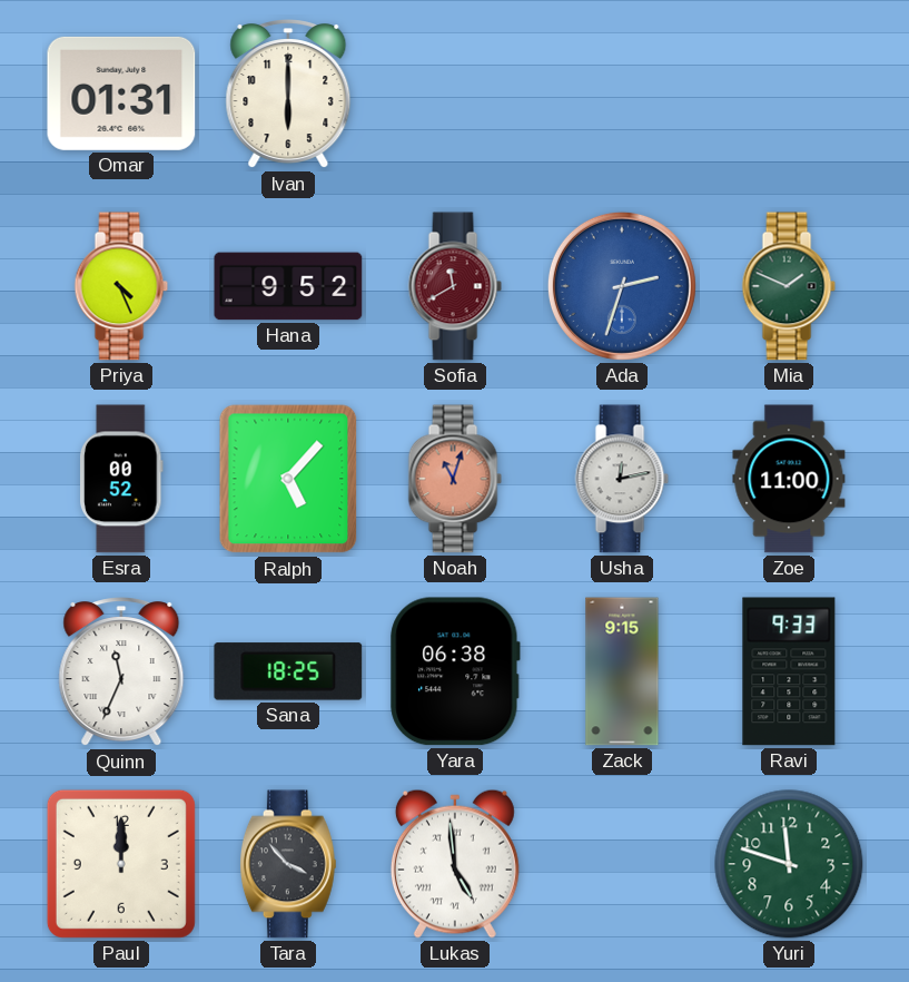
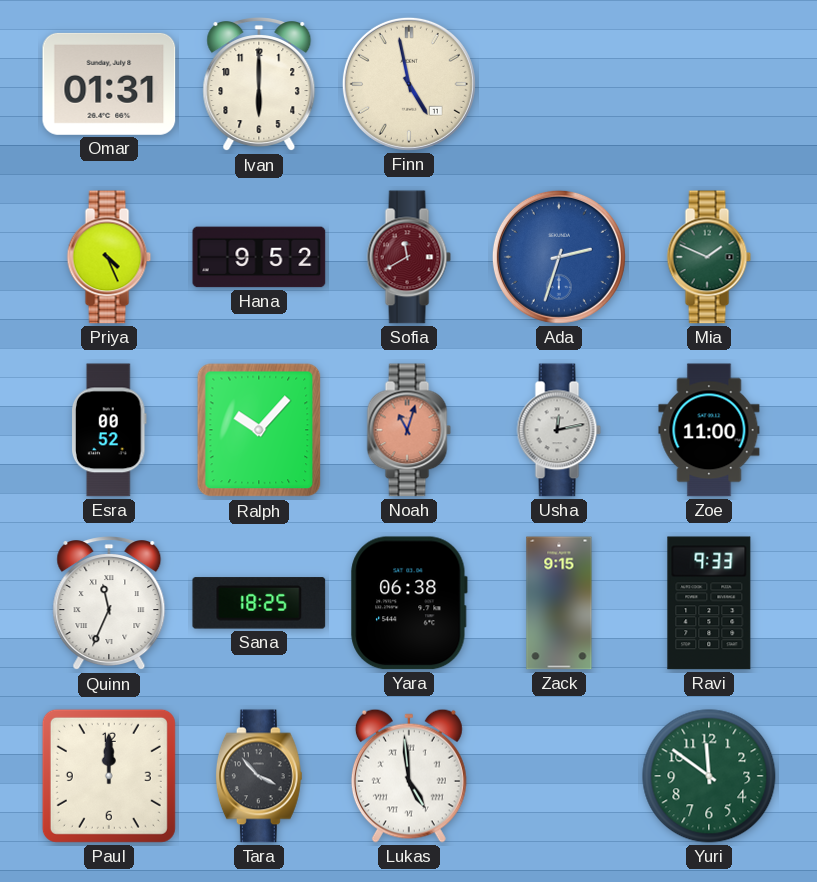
Finn: none -> 4:58
Ralph: 5:07 -> 10:07
Yuri: 11:48 -> 11:51
